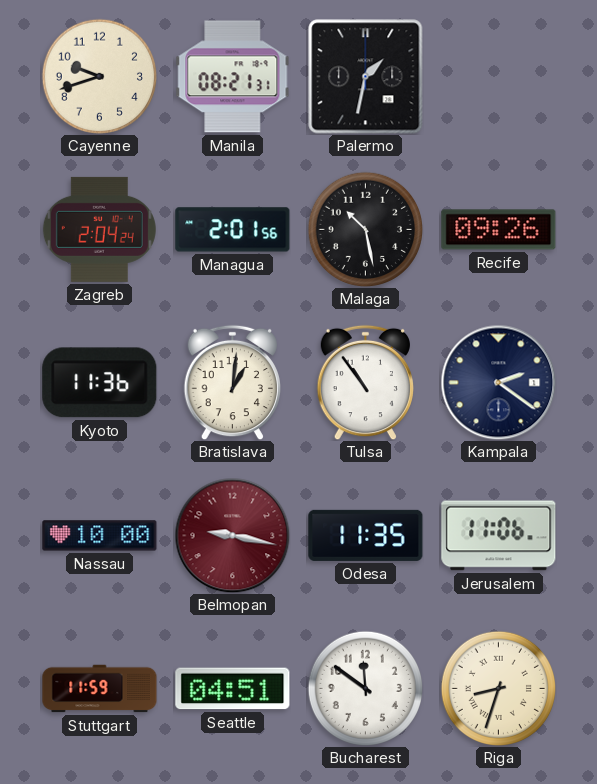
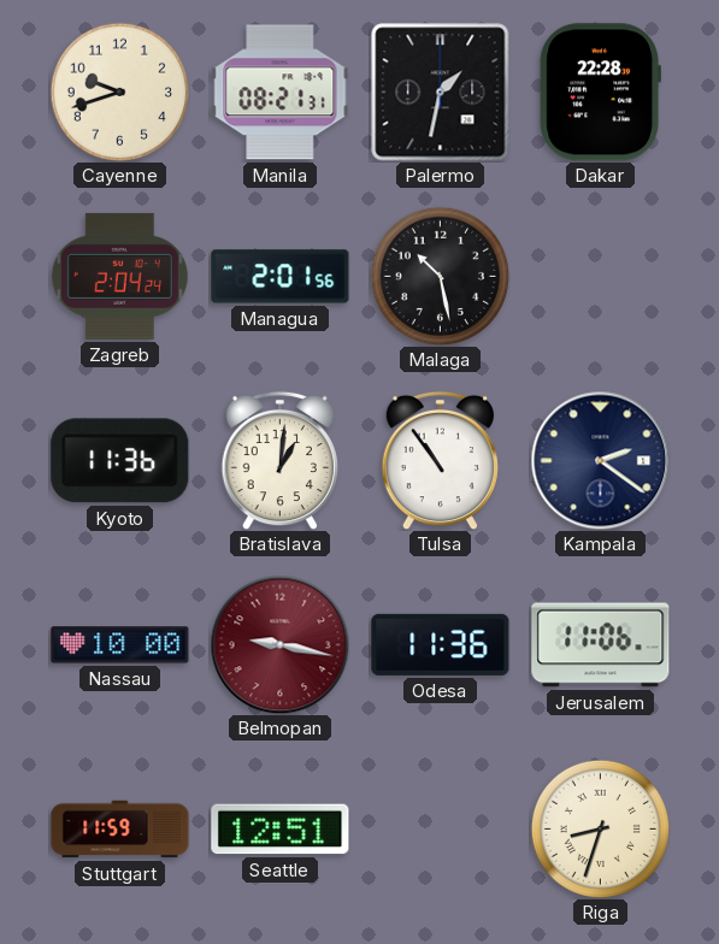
Dakar: none -> 22:28
Recife: 09:26 -> none
Odesa: 11:35 -> 11:36
Seattle: 04:51 -> 12:51
Bucharest: 11:51 -> none
